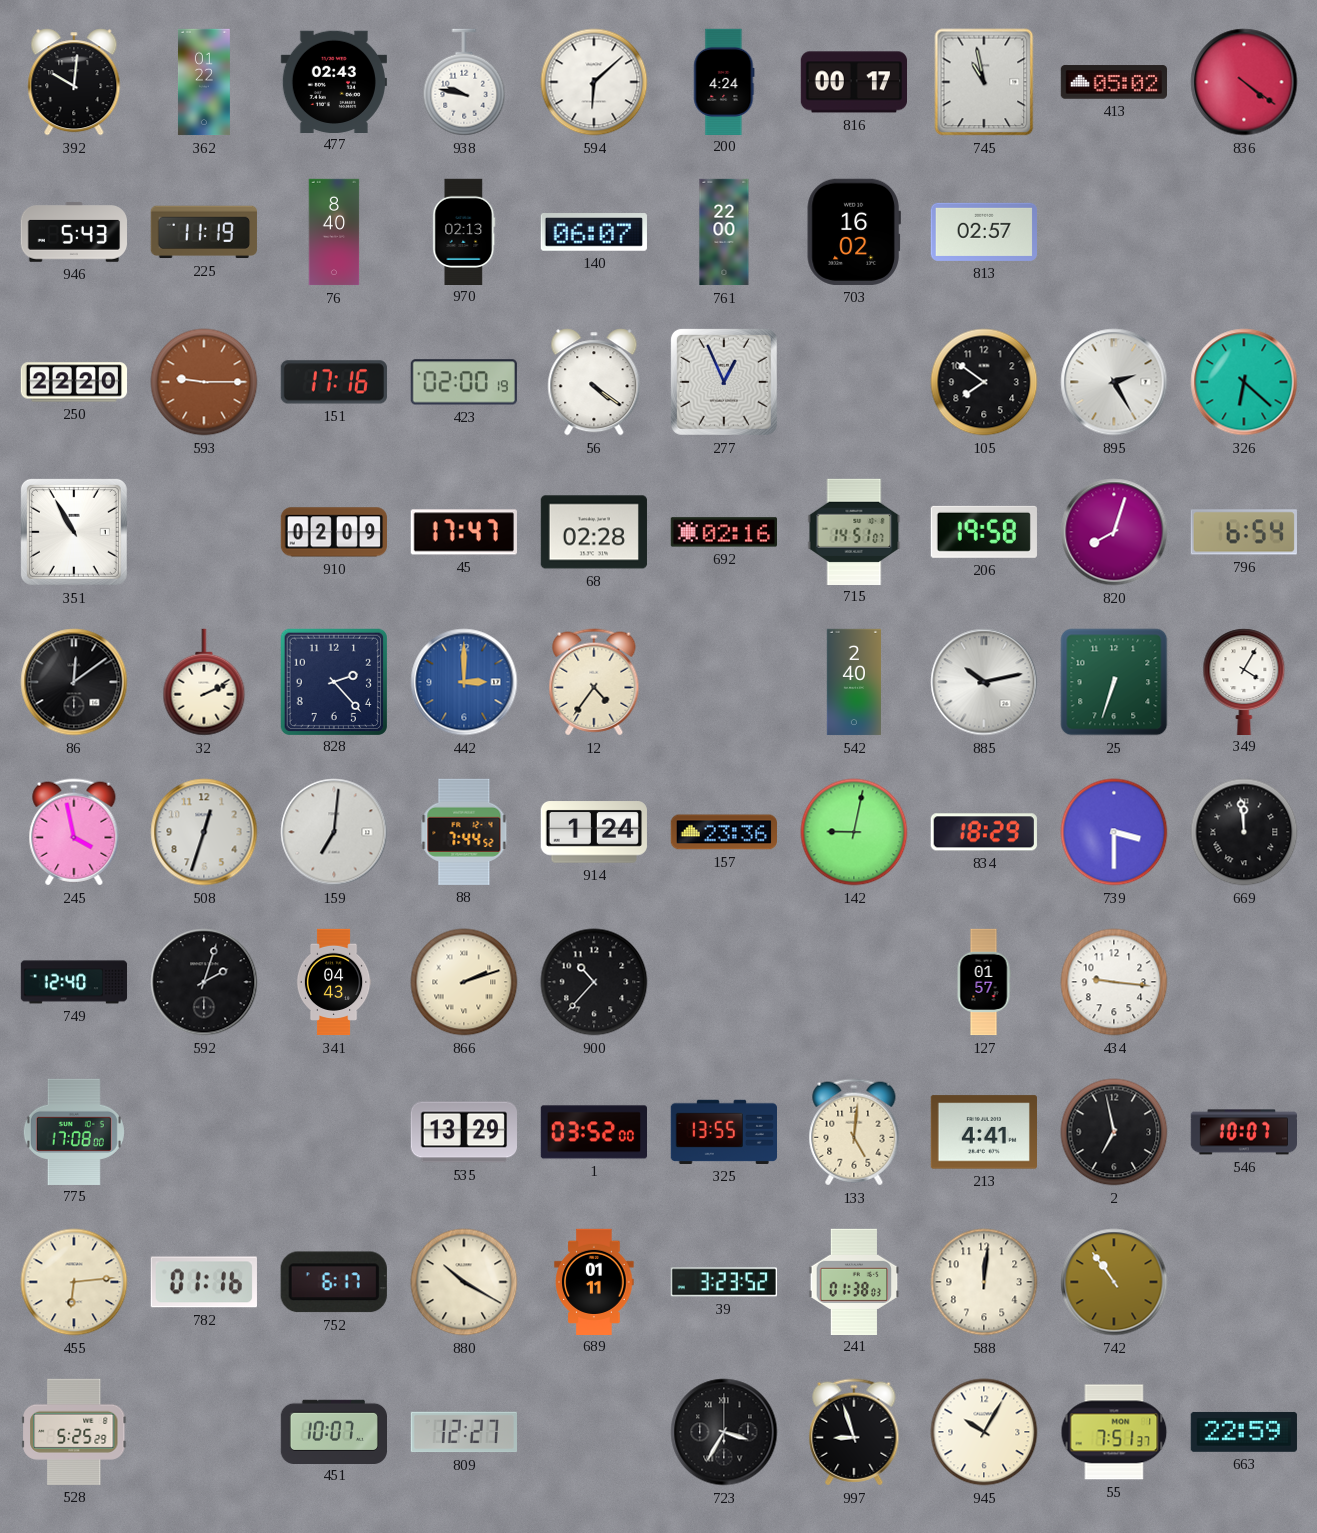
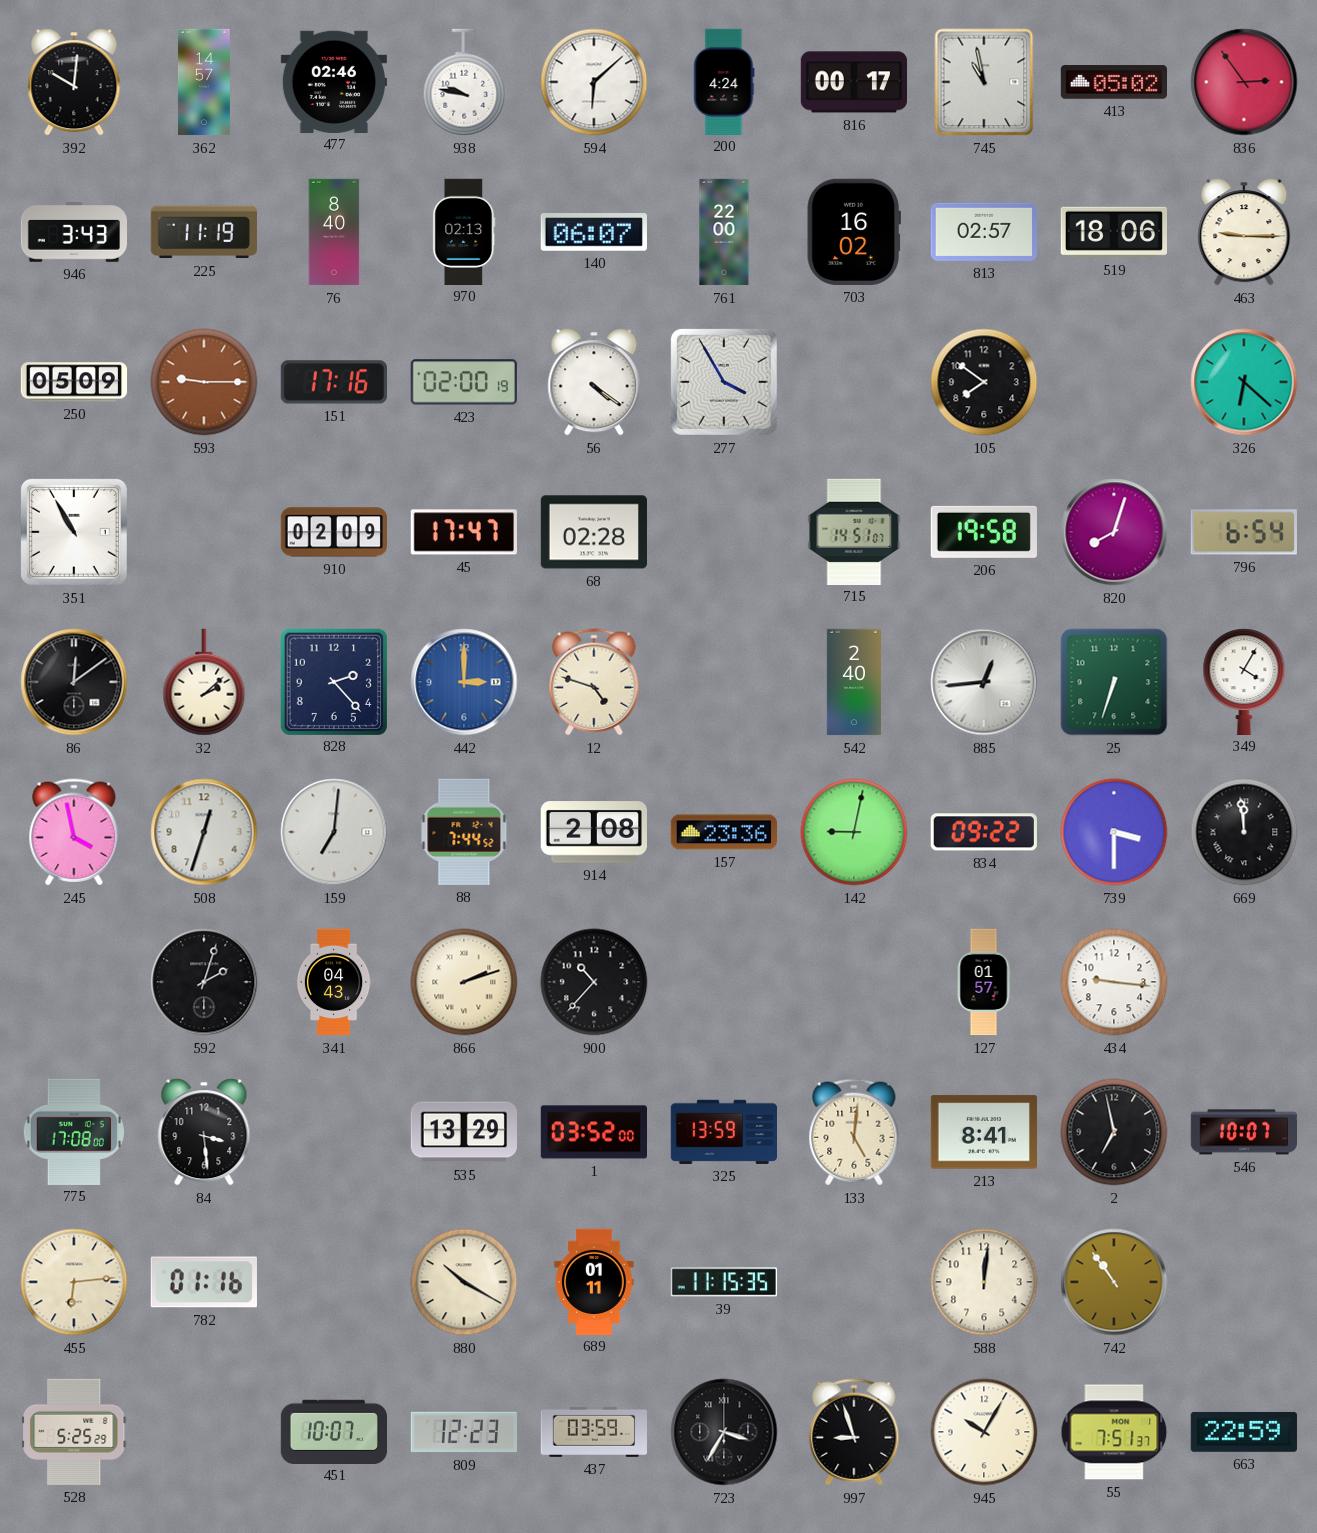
362: 01:22 -> 14:57
477: 02:43 -> 02:46
836: 4:21 -> 2:54
946: 5:43 -> 3:43
519: none -> 18:06
463: none -> 9:15
250: 22:20 -> 05:09
277: 12:56 -> 3:55
895: 2:25 -> none
692: 02:16 -> none
32: 2:11 -> 2:08
12: 4:36 -> 4:48
885: 10:13 -> 12:44
914: 1:24 -> 2:08
834: 18:29 -> 09:22
749: 12:40 -> none
84: none -> 3:29
325: 13:55 -> 13:59
213: 4:41 -> 8:41
752: 6:17 -> none
39: 3:23 -> 11:15
241: 01:38 -> none
809: 12:27 -> 12:23
437: none -> 03:59
